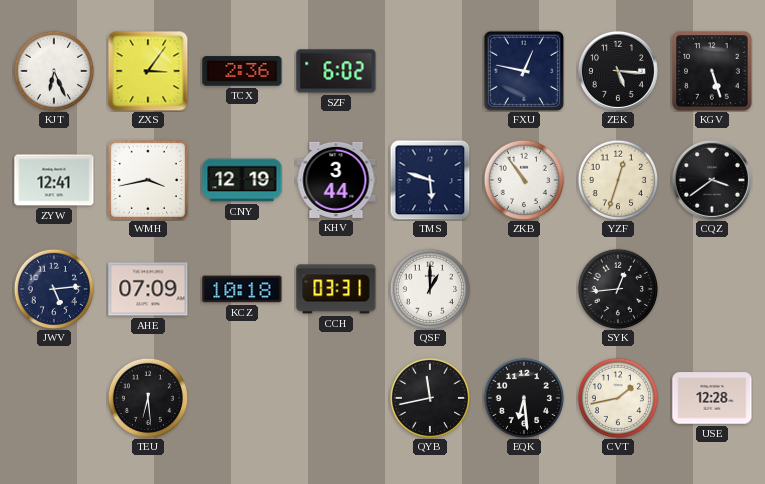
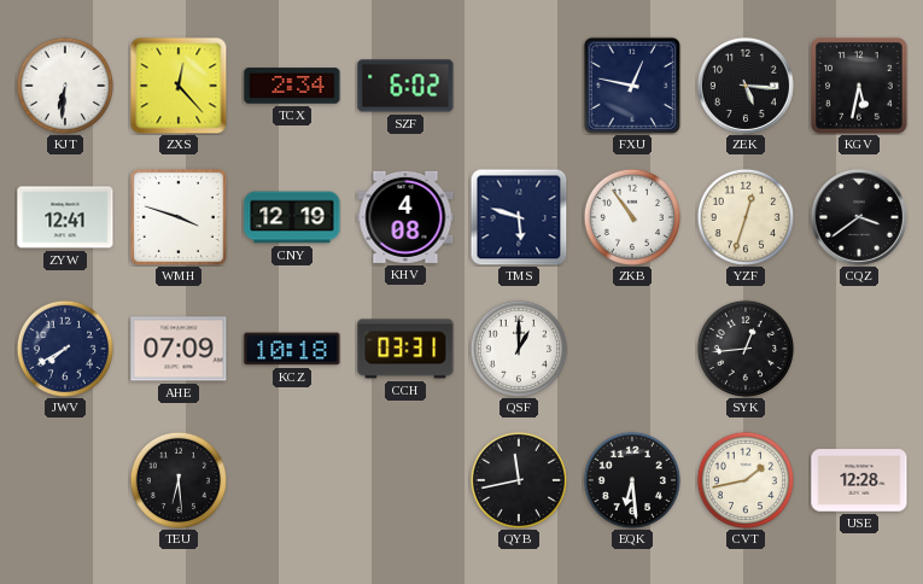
KJT: 6:26 -> 6:31
ZXS: 3:06 -> 12:23
TCX: 2:36 -> 2:34
KGV: 5:27 -> 5:32
WMH: 3:43 -> 3:48
KHV: 3:44 -> 4:08
JWV: 5:14 -> 7:40
